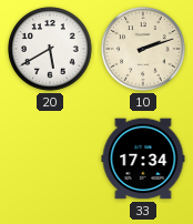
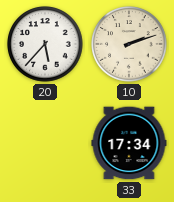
20: 5:40 -> 5:37
